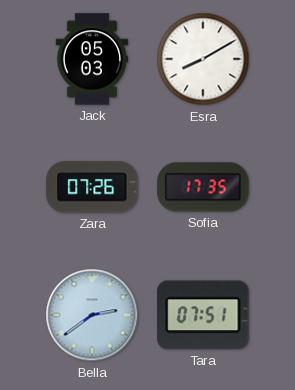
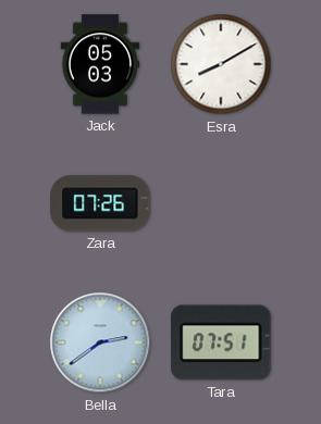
Sofia: 17:35 -> none
